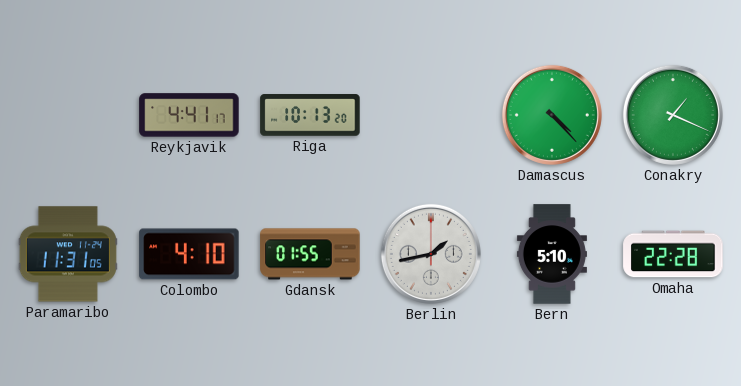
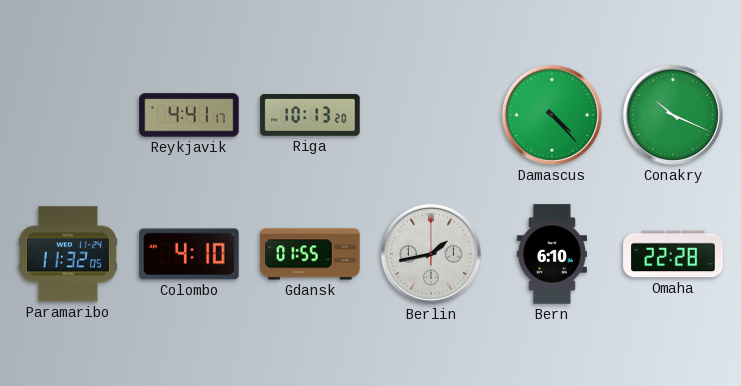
Conakry: 1:19 -> 10:19
Paramaribo: 11:31 -> 11:32
Bern: 5:10 -> 6:10
